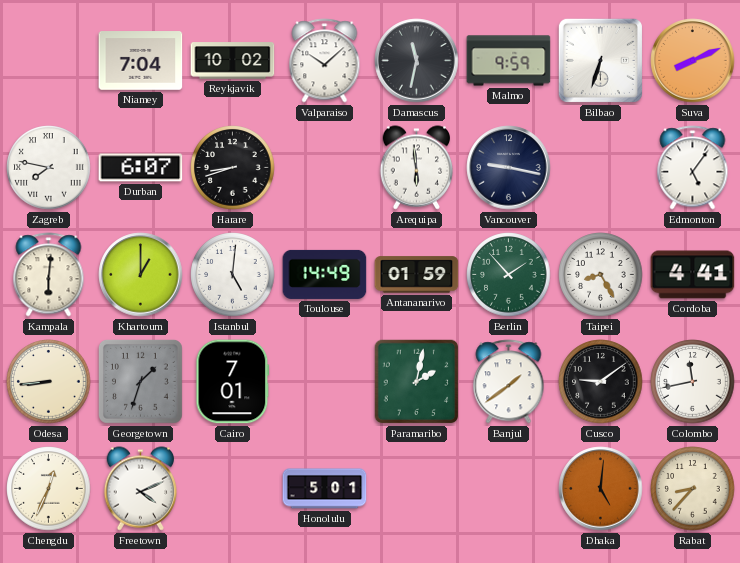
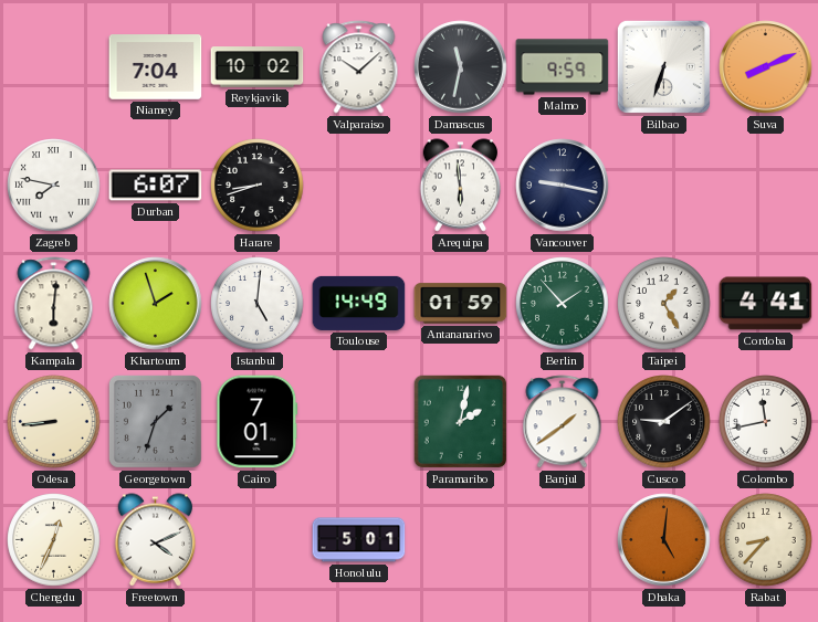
Edmonton: 5:06 -> none
Khartoum: 1:00 -> 1:57
Taipei: 8:25 -> 1:25
